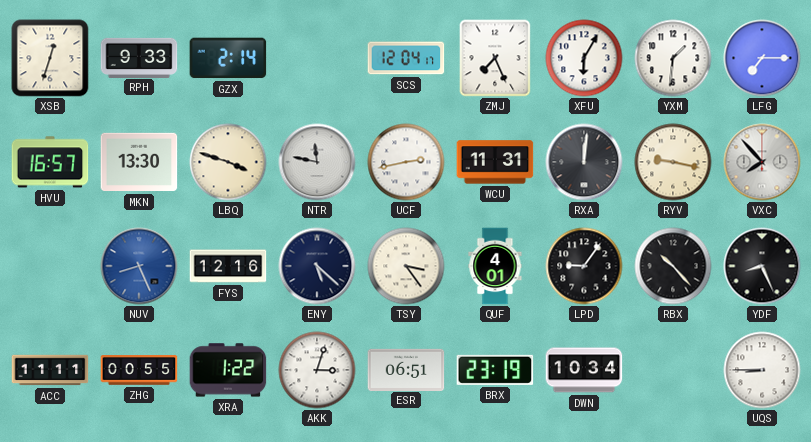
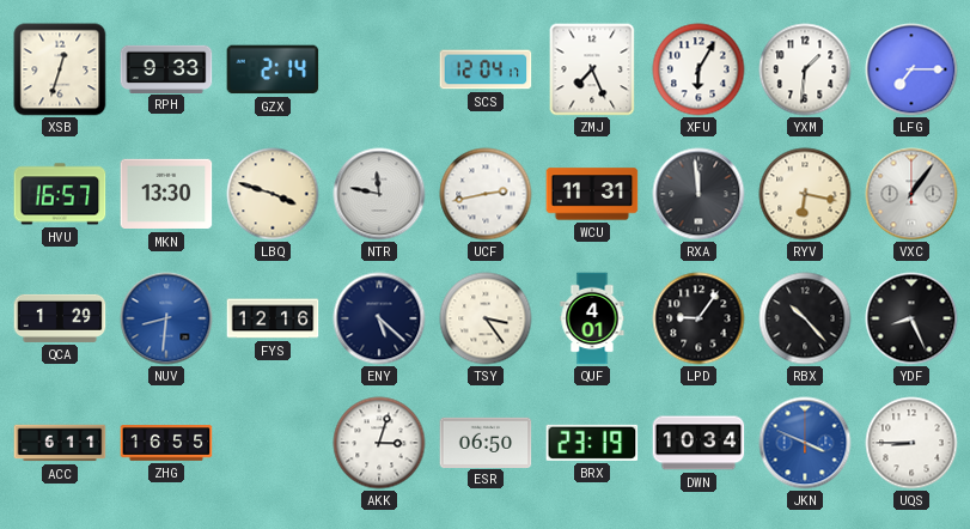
RXA: 12:01 -> 11:59
RYV: 9:17 -> 6:17
VXC: 7:53 -> 1:06
QCA: none -> 1:29
NUV: 8:26 -> 8:31
ACC: 11:11 -> 6:11
ZHG: 00:55 -> 16:55
XRA: 1:22 -> none
ESR: 06:51 -> 06:50
JKN: none -> 3:49
